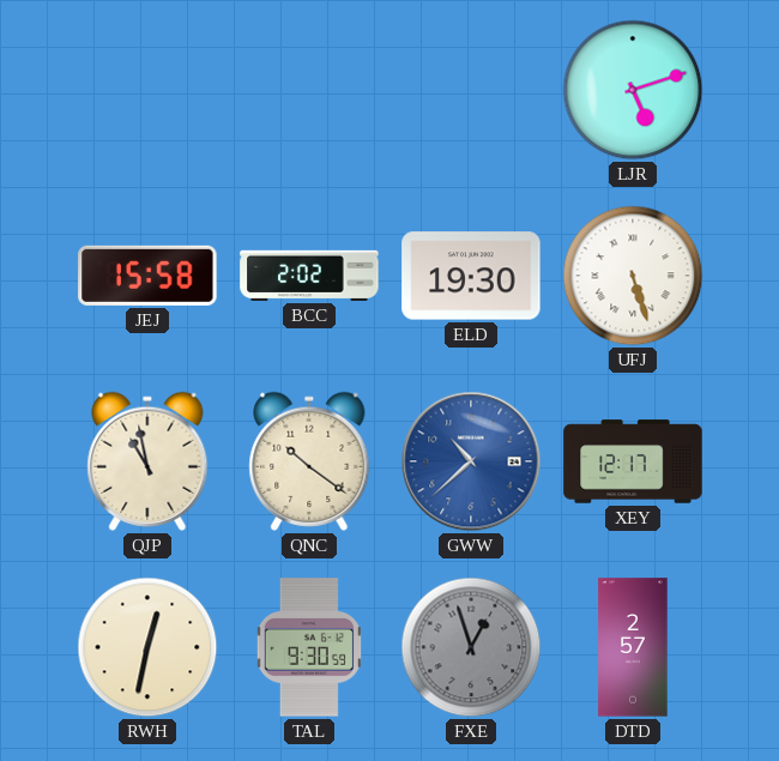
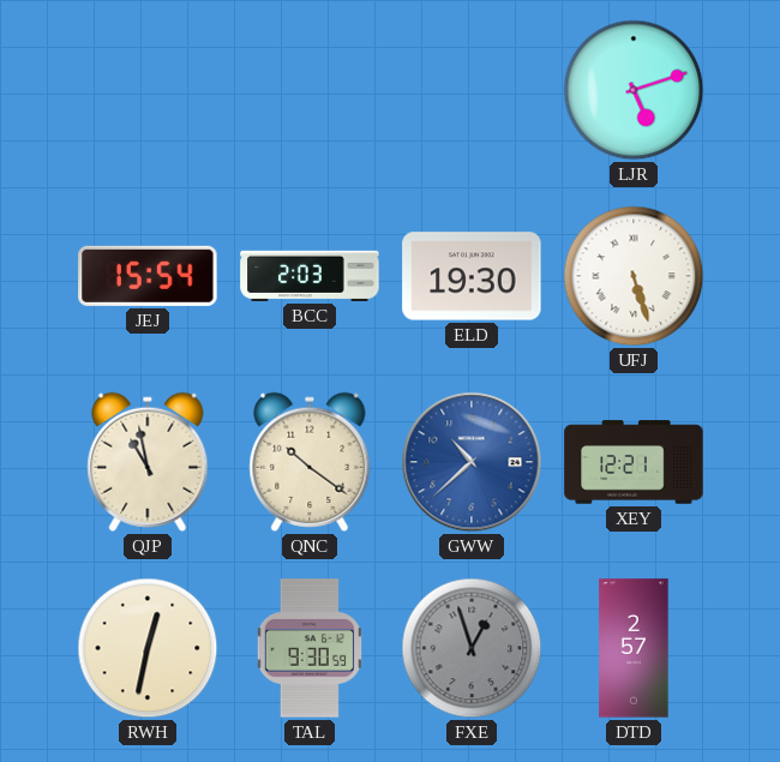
JEJ: 15:58 -> 15:54
BCC: 2:02 -> 2:03
XEY: 12:17 -> 12:21
